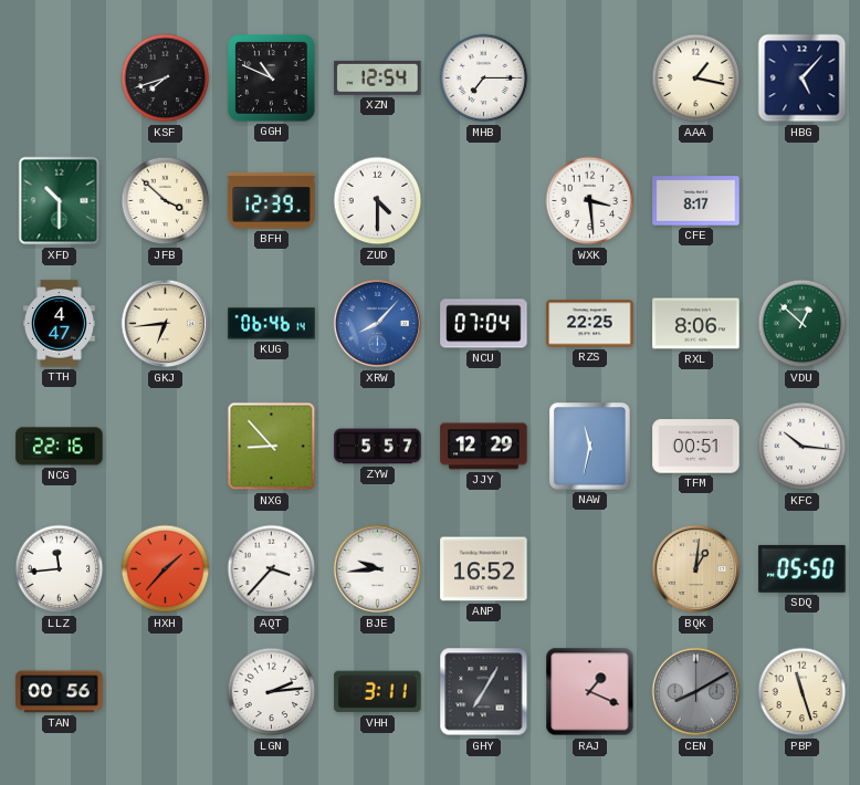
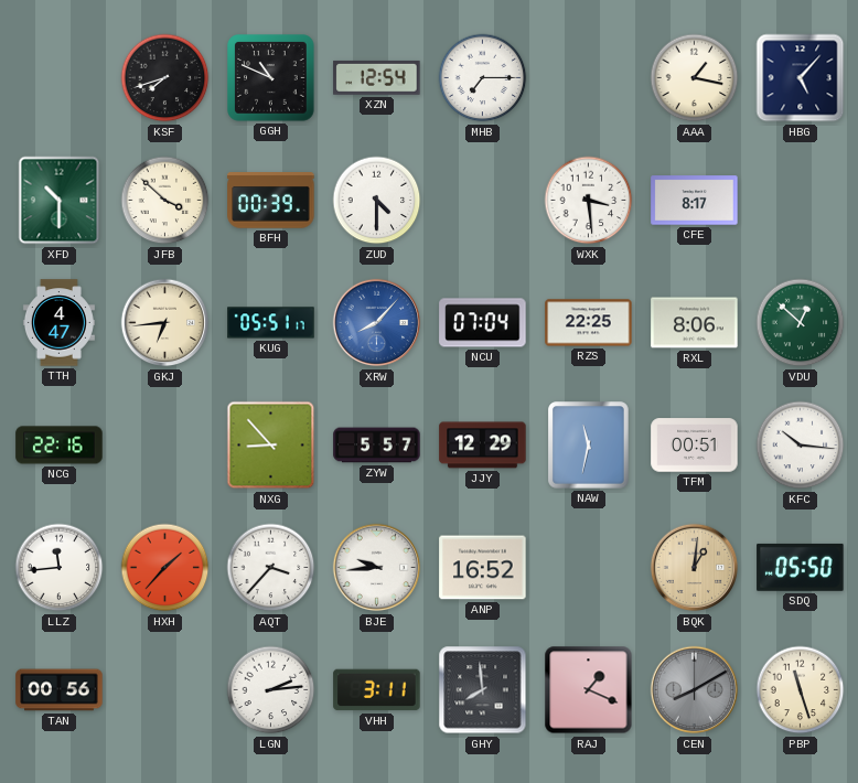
BFH: 12:39 -> 00:39
KUG: 06:46 -> 05:51
GHY: 7:05 -> 7:59
